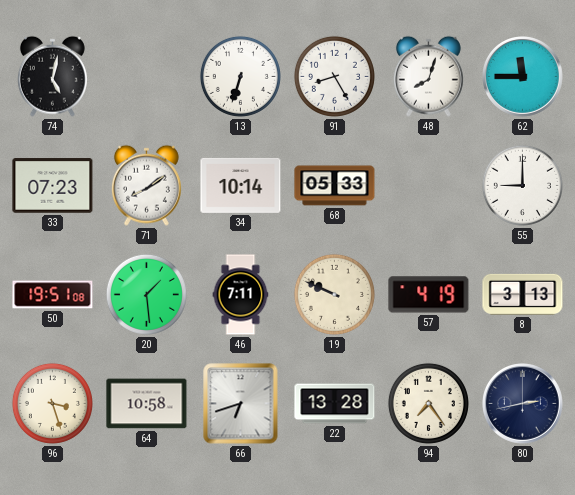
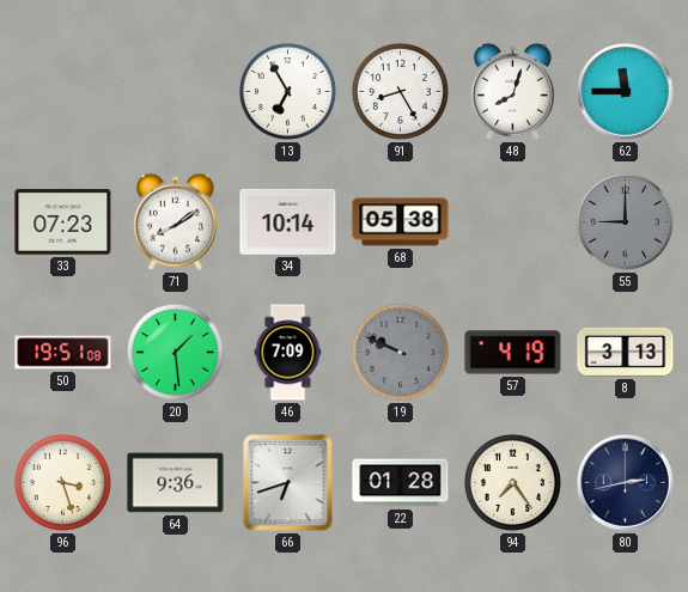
74: 5:02 -> none
13: 6:33 -> 6:55
68: 05:33 -> 05:38
55 dial: white -> grey
46: 7:11 -> 7:09
19 dial: cream -> grey
64: 10:58 -> 9:36
22: 13:28 -> 01:28
